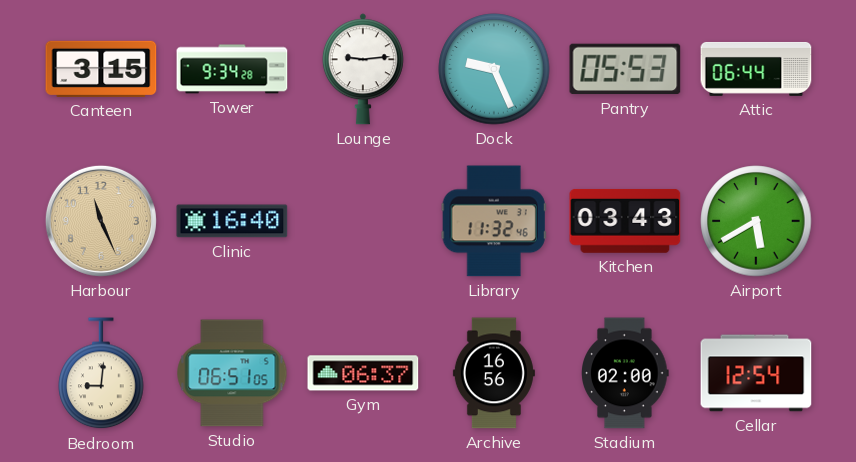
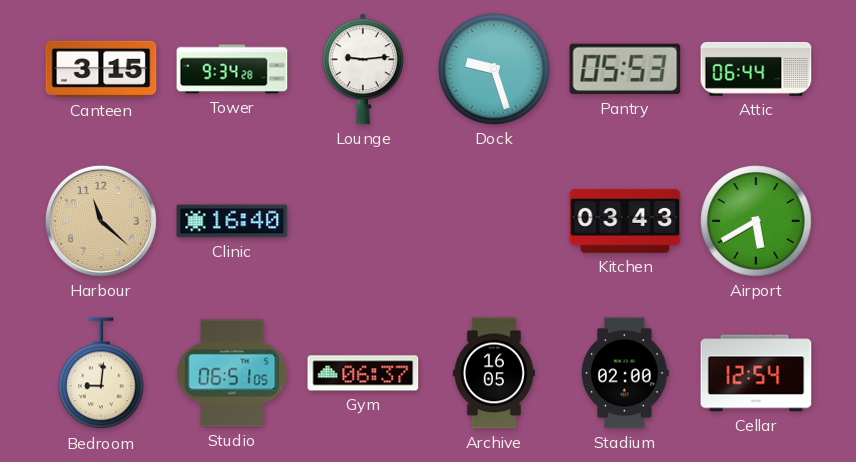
Dock: 9:26 -> 9:27
Harbour: 11:26 -> 11:22
Library: 11:32 -> none
Archive: 16:56 -> 16:05
